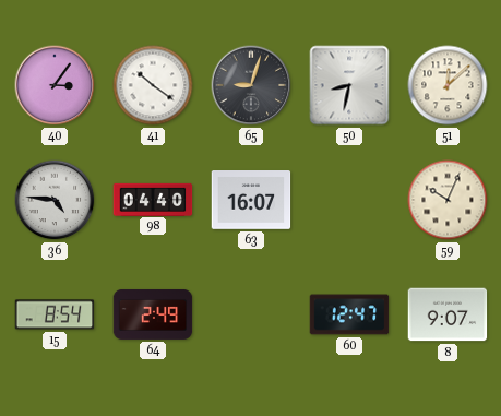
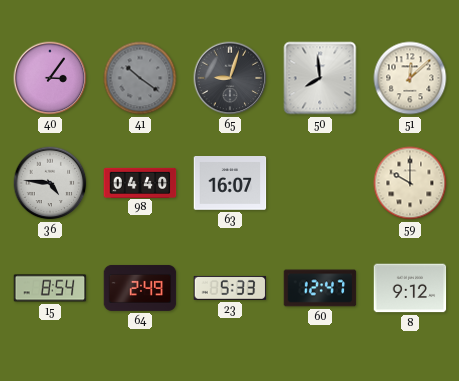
41 dial: white -> grey
50: 8:32 -> 7:59
59: 10:04 -> 10:00
23: none -> 5:33
8: 9:07 -> 9:12
